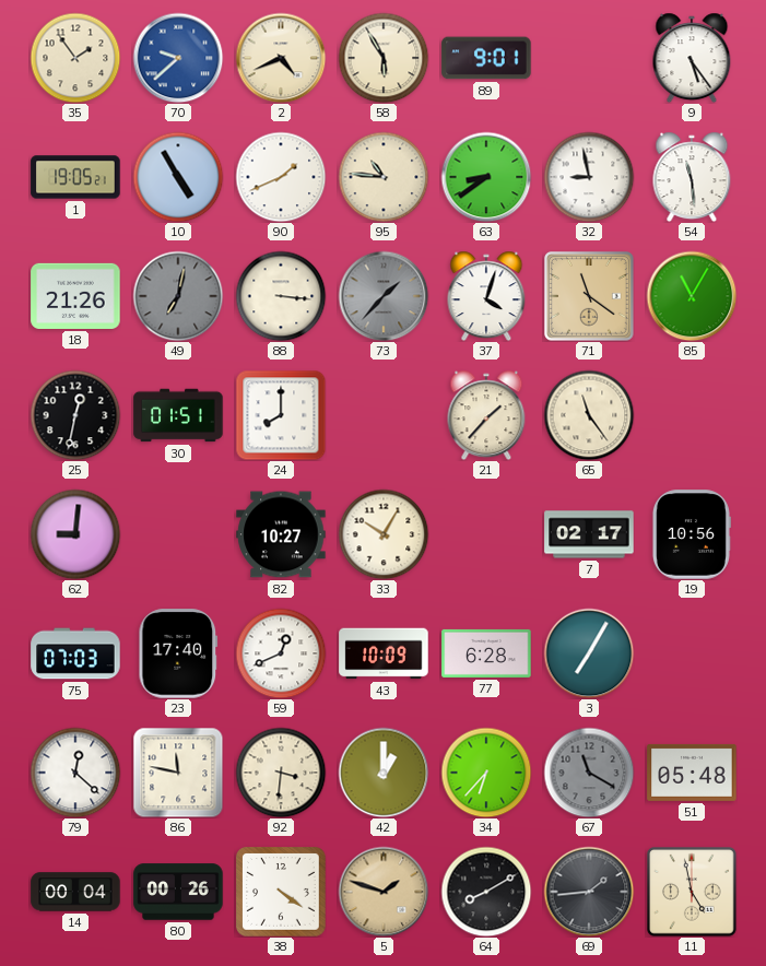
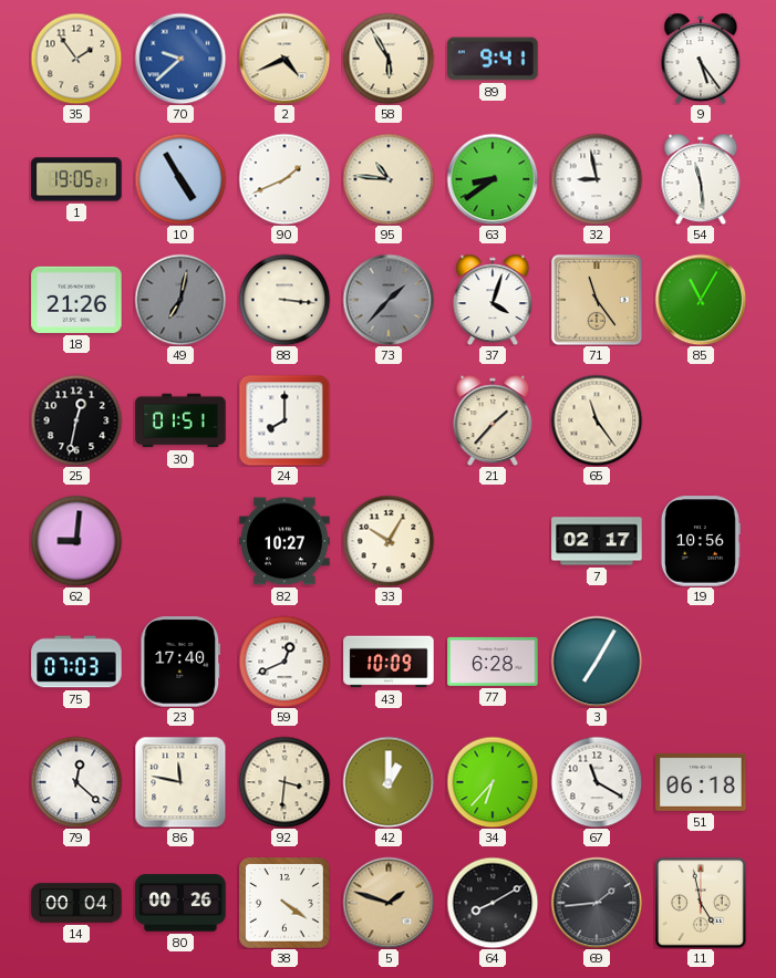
89: 9:01 -> 9:41
71: 11:21 -> 11:24
67 dial: grey -> white
51: 05:48 -> 06:18
